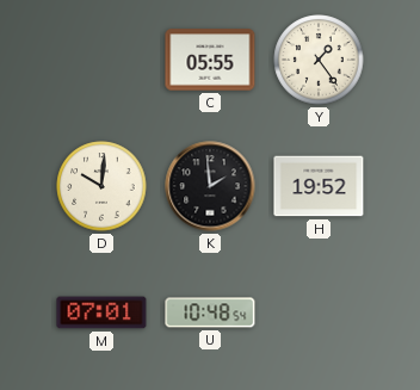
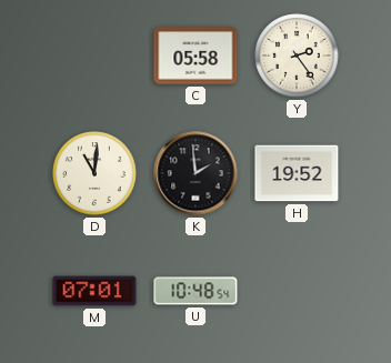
C: 05:55 -> 05:58
Y: 1:24 -> 2:24
D: 10:01 -> 11:01
